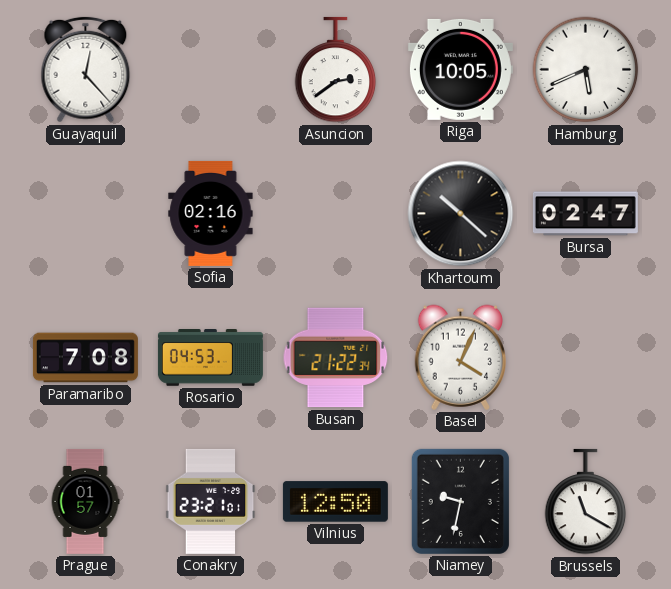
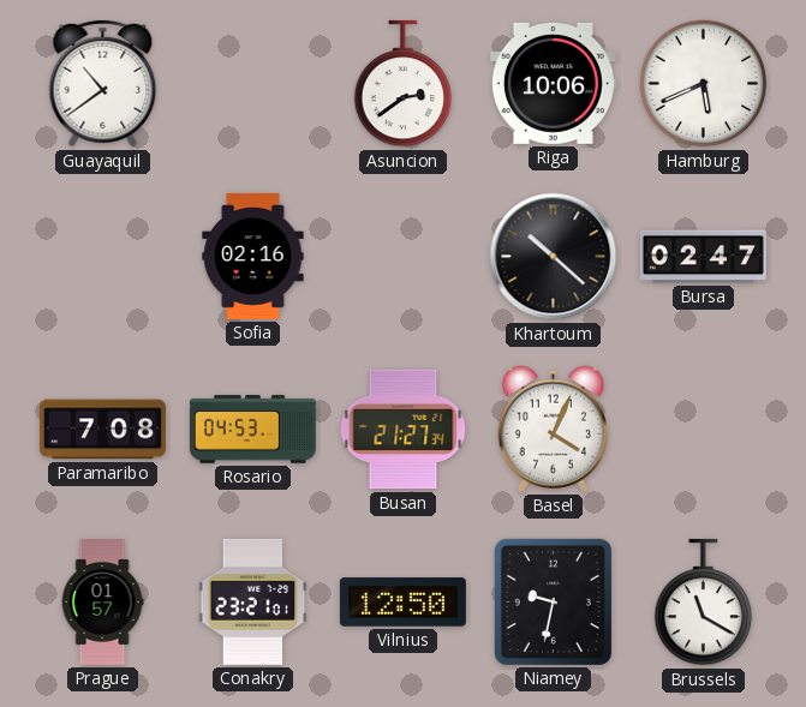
Guayaquil: 12:23 -> 10:39
Riga: 10:05 -> 10:06
Busan: 21:22 -> 21:27
